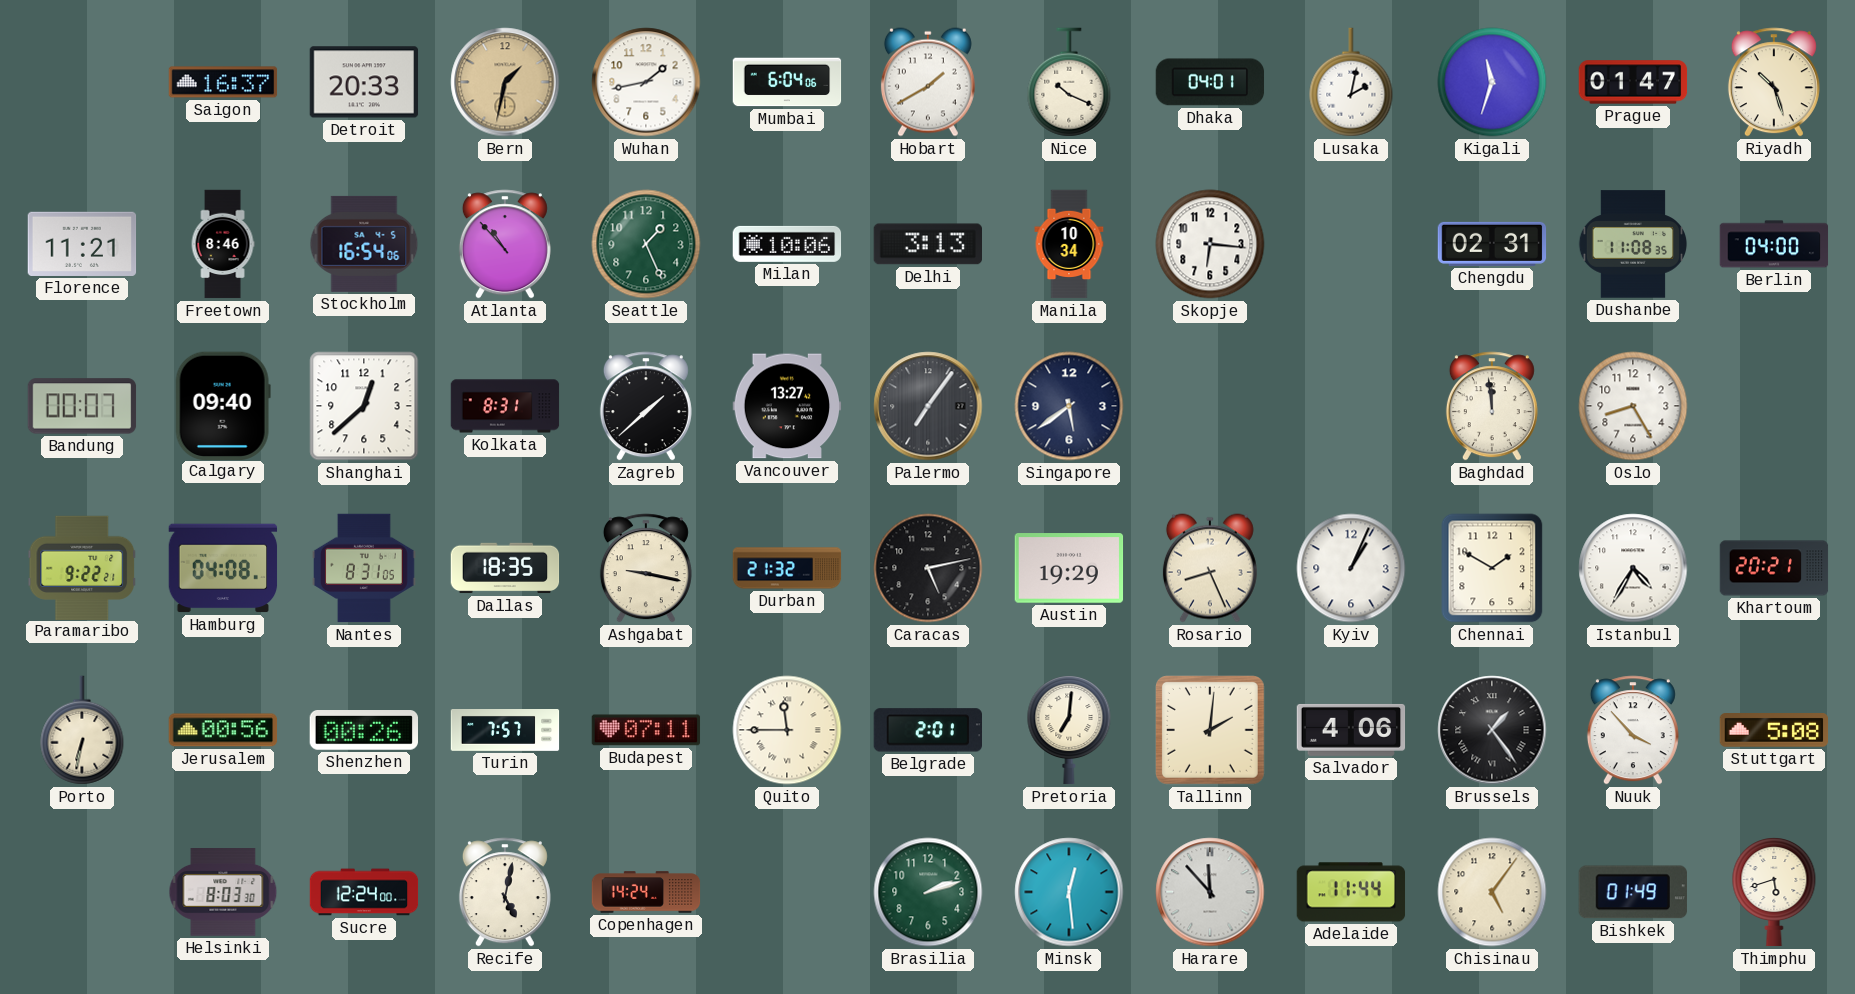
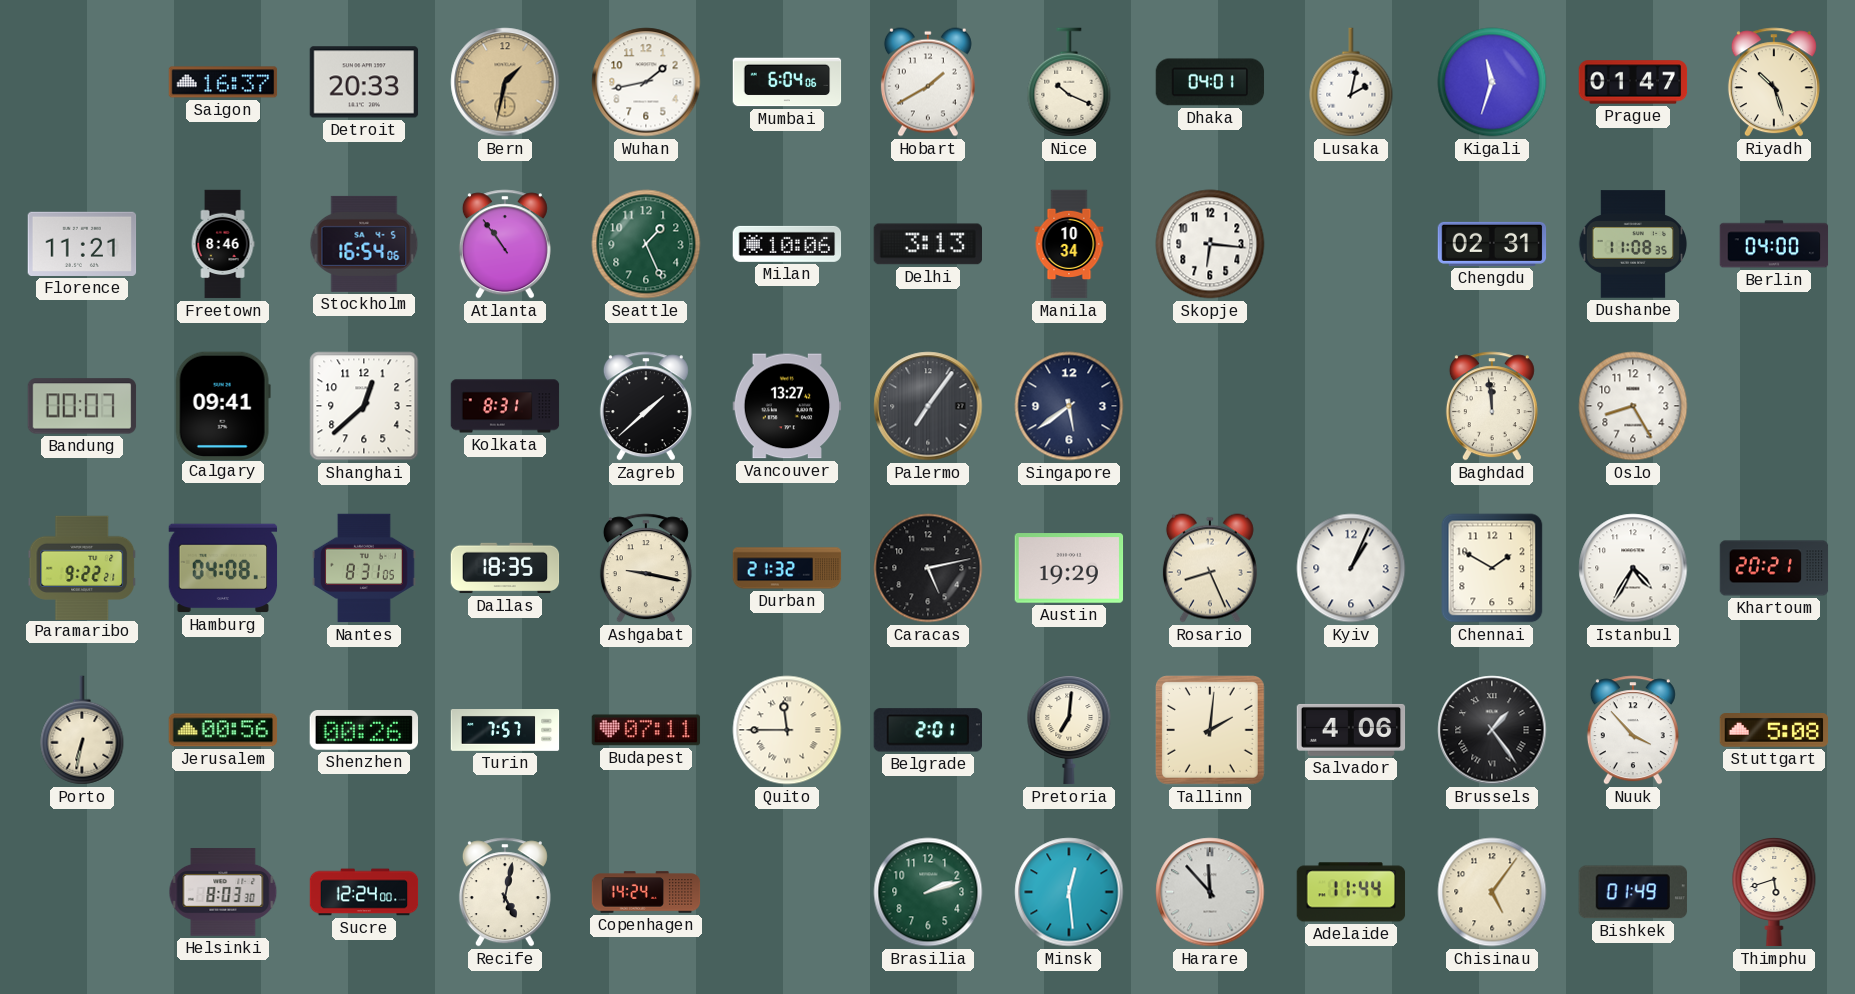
Atlanta: 10:53 -> 10:54
Calgary: 09:40 -> 09:41
